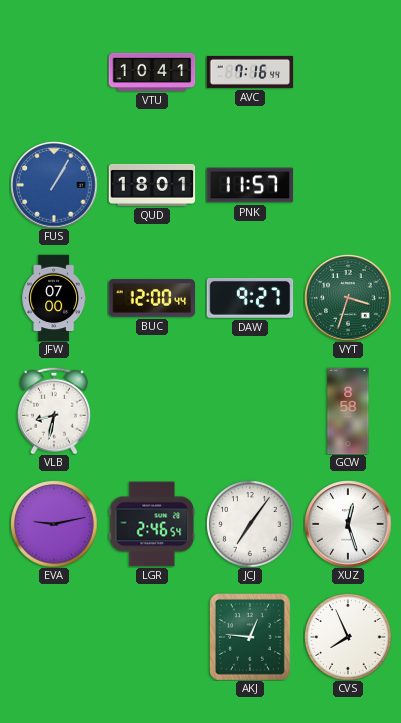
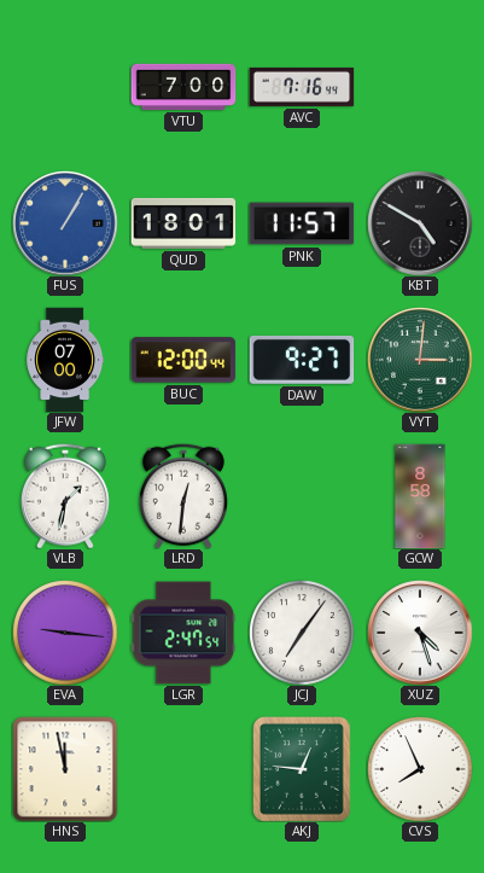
VTU: 10:41 -> 7:00
KBT: none -> 4:50
VYT: 3:33 -> 3:01
VLB: 8:32 -> 1:32
LRD: none -> 12:31
EVA: 9:13 -> 9:16
LGR: 2:46 -> 2:47
XUZ: 12:27 -> 4:27
HNS: none -> 11:58
